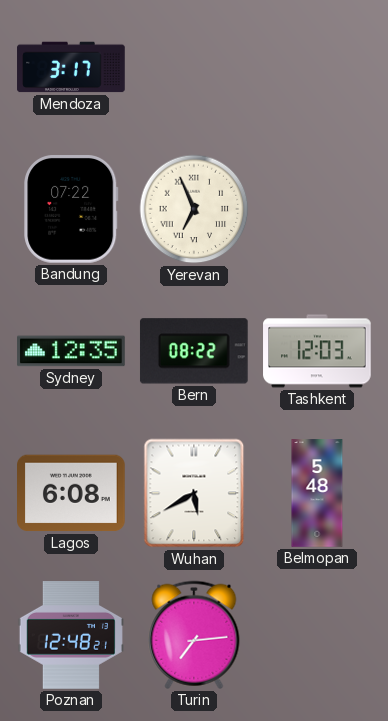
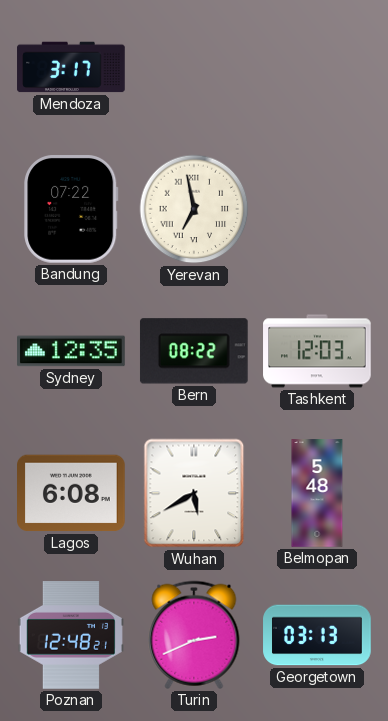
Yerevan: 6:56 -> 6:58
Turin: 7:14 -> 2:41
Georgetown: none -> 03:13
